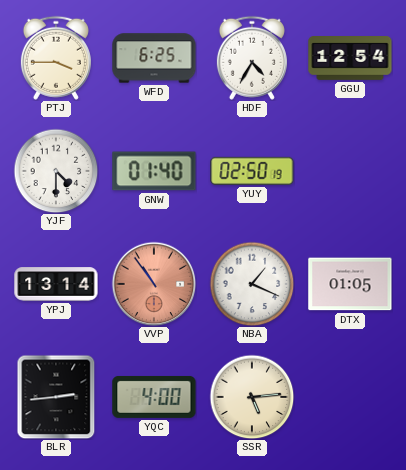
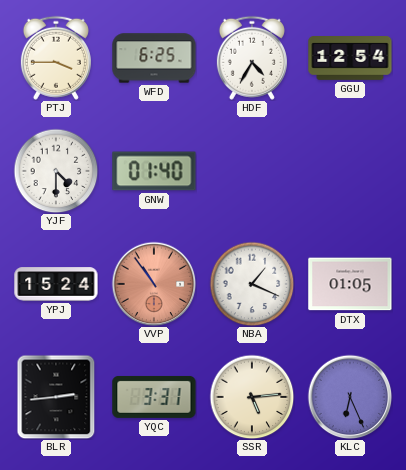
YUY: 02:50 -> none
YPJ: 13:14 -> 15:24
YQC: 4:00 -> 3:31
KLC: none -> 6:26
